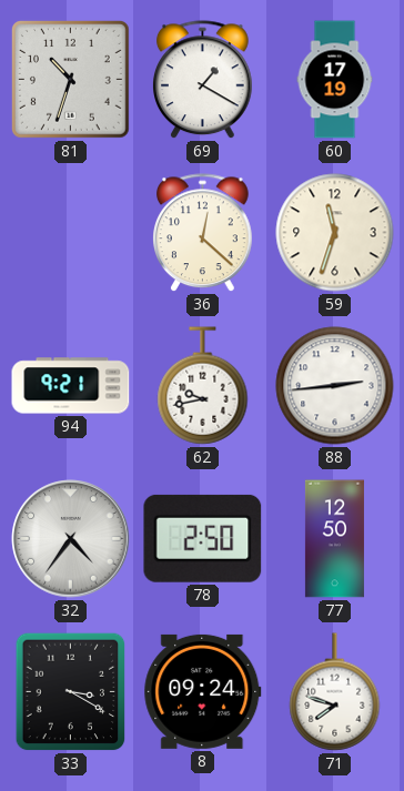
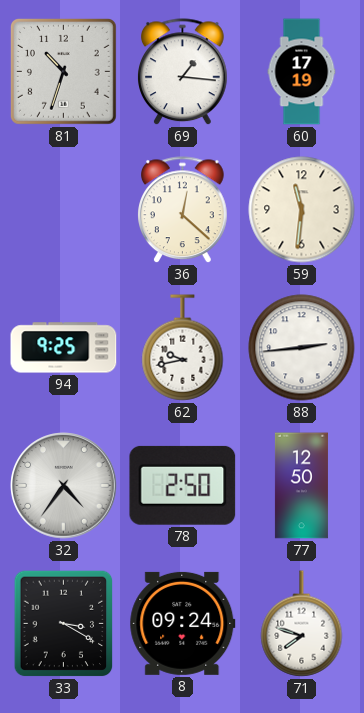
69: 1:20 -> 1:16
59: 11:33 -> 11:31
94: 9:21 -> 9:25
